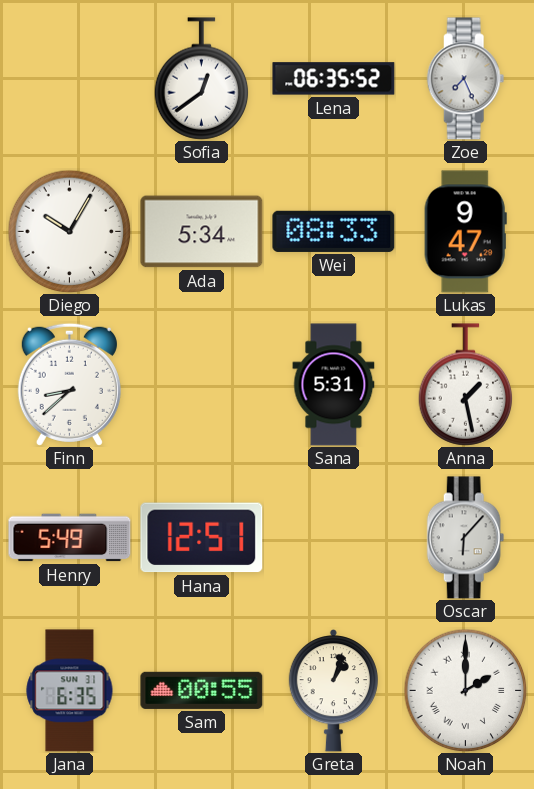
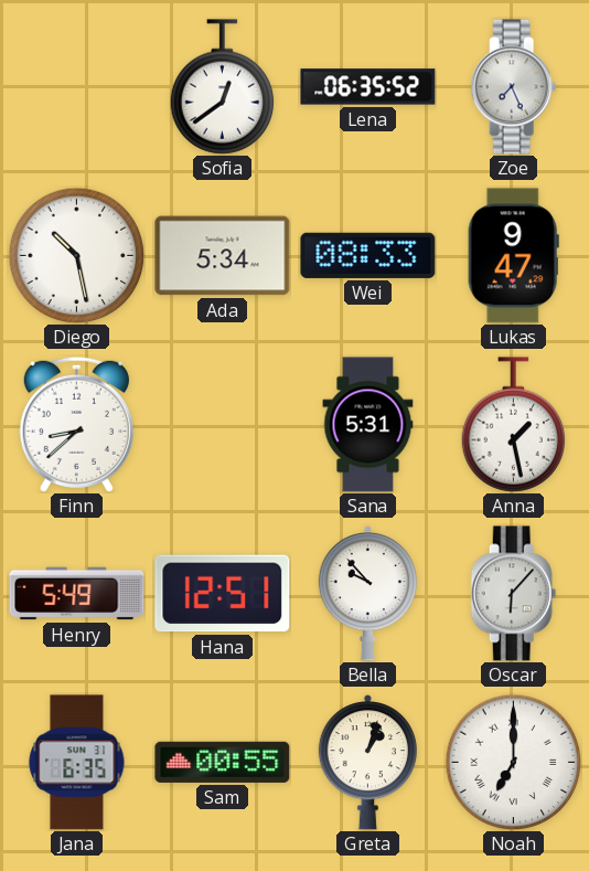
Diego: 10:05 -> 10:28
Bella: none -> 9:53
Noah: 2:00 -> 7:00
